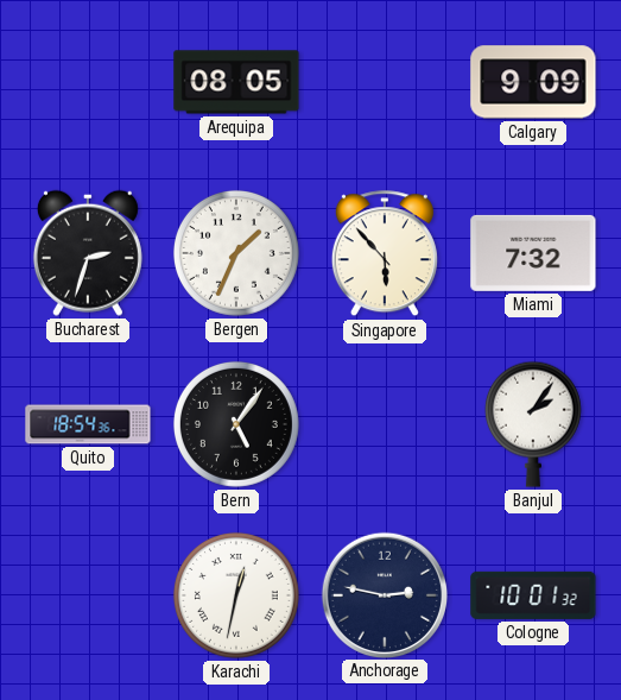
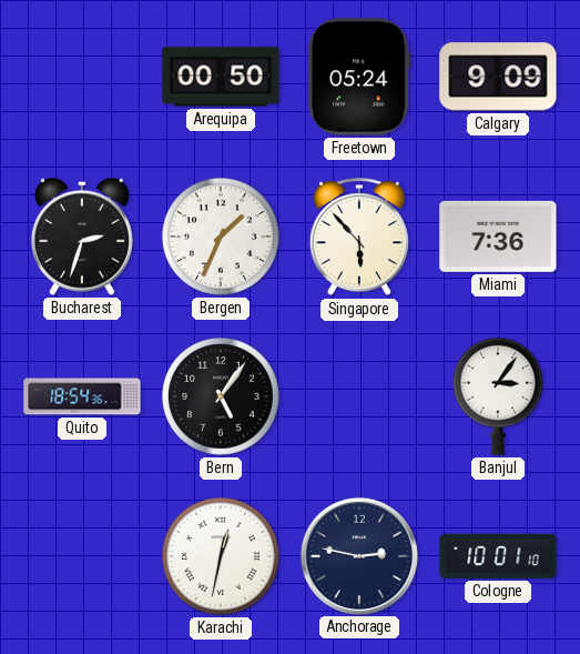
Arequipa: 08:05 -> 00:50
Freetown: none -> 05:24
Miami: 7:32 -> 7:36
Banjul: 2:06 -> 3:06
Cologne: 10:01:32 -> 10:01:10
